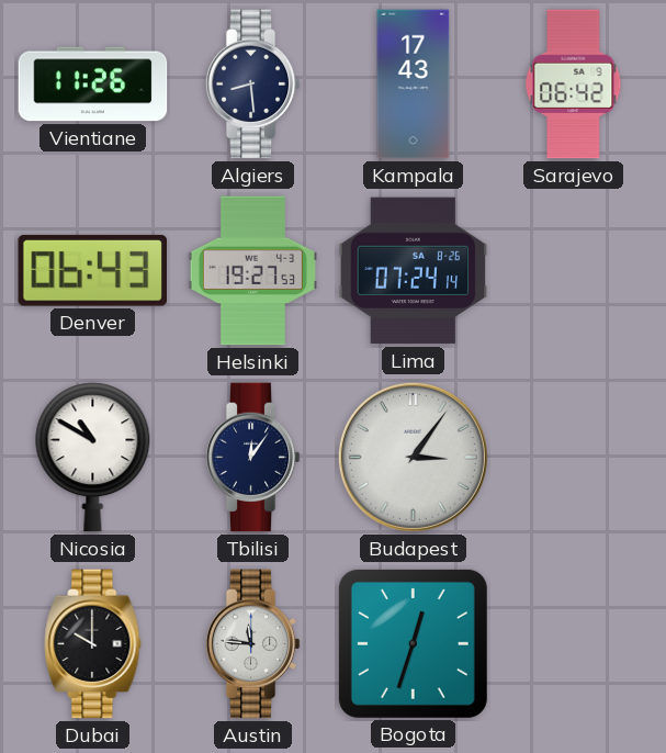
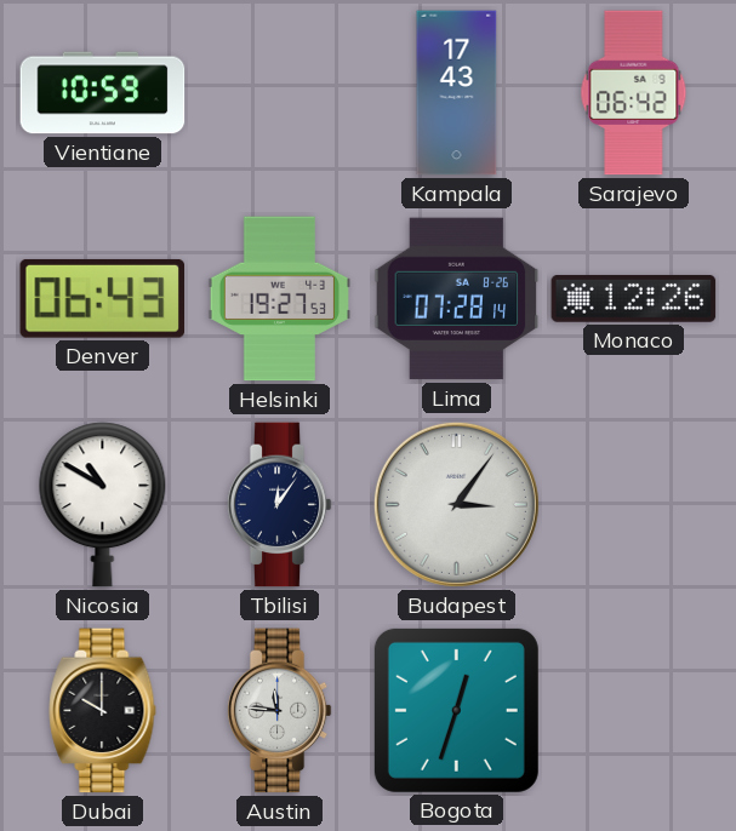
Vientiane: 11:26 -> 10:59
Algiers: 8:29 -> none
Lima: 07:24 -> 07:28
Monaco: none -> 12:26
